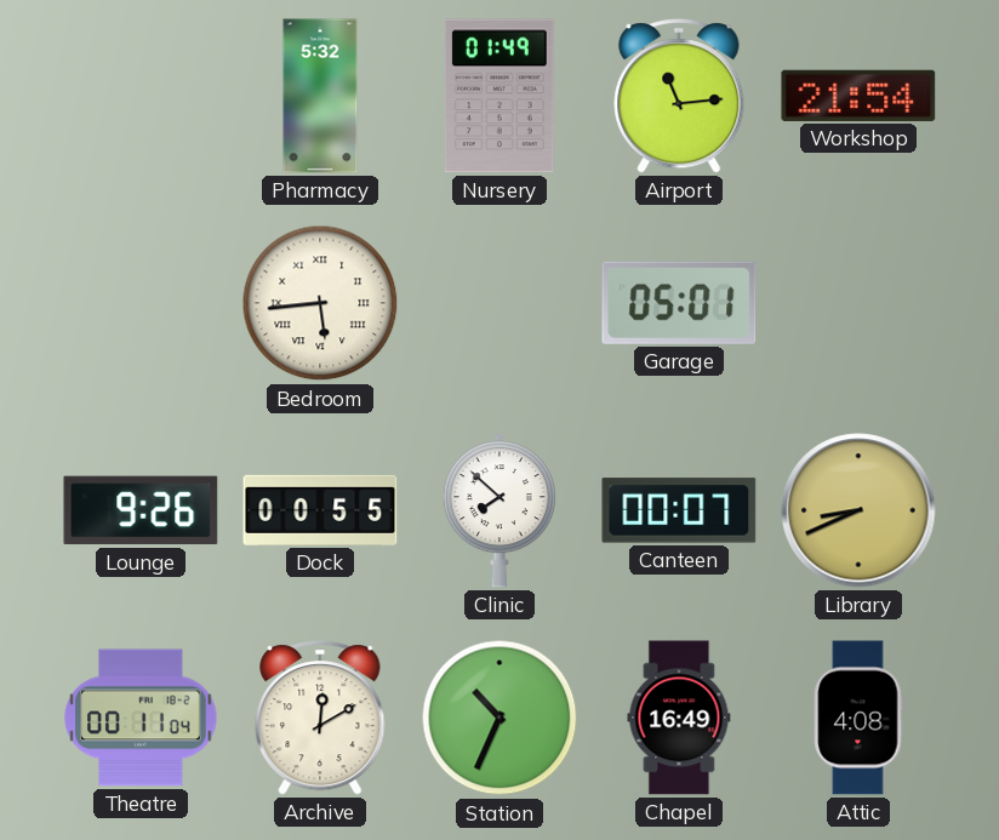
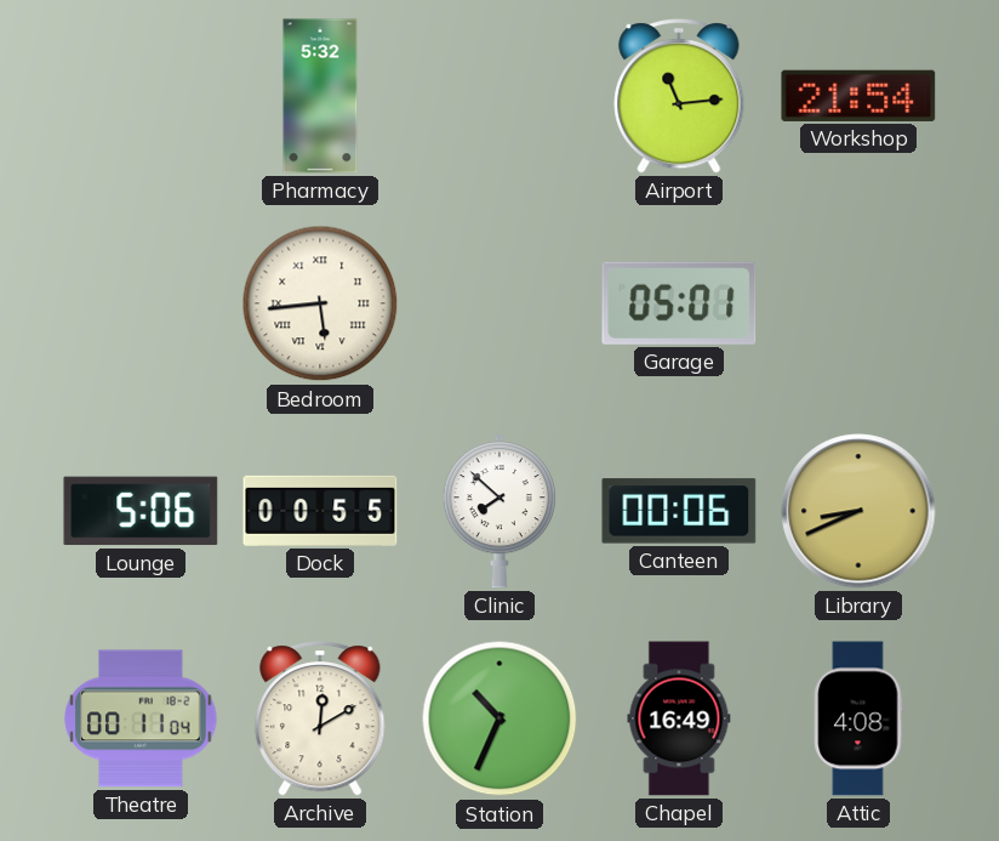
Nursery: 01:49 -> none
Lounge: 9:26 -> 5:06
Canteen: 00:07 -> 00:06
